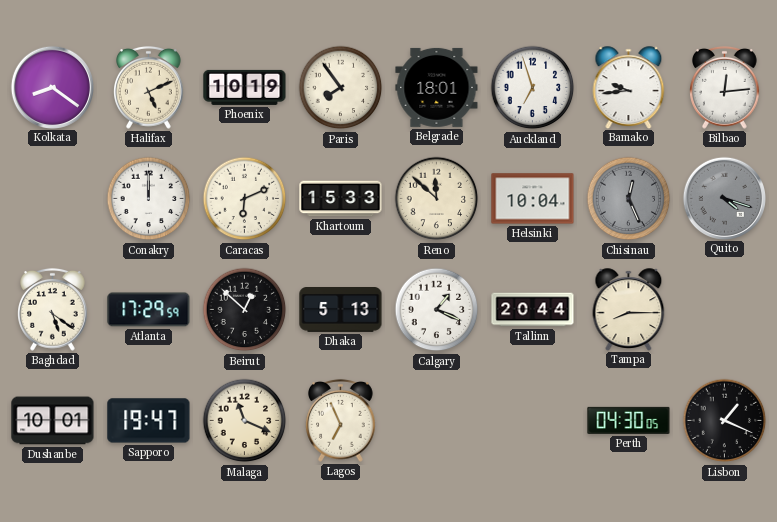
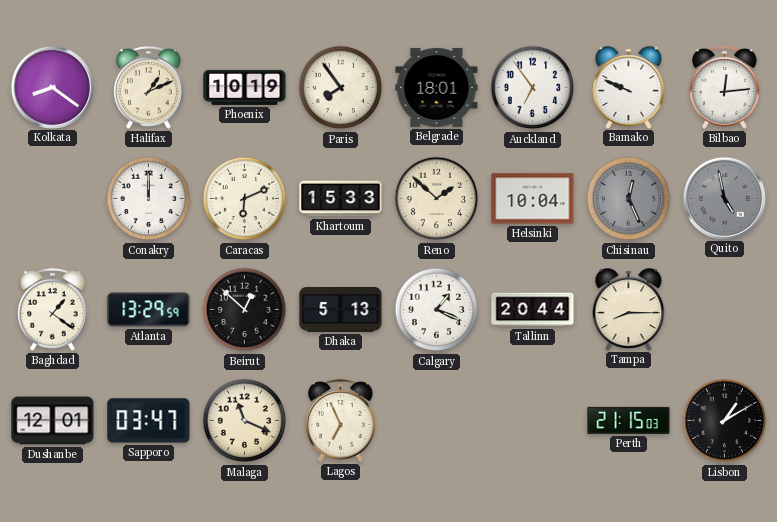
Halifax: 5:11 -> 1:11
Auckland: 6:57 -> 6:54
Bamako: 9:44 -> 9:49
Reno: 11:52 -> 1:52
Quito: 4:18 -> 4:58
Baghdad: 5:21 -> 1:21
Atlanta: 17:29 -> 13:29
Dushanbe: 10:01 -> 12:01
Sapporo: 19:47 -> 03:47
Perth: 04:30 -> 21:15
Lisbon: 1:19 -> 1:10
